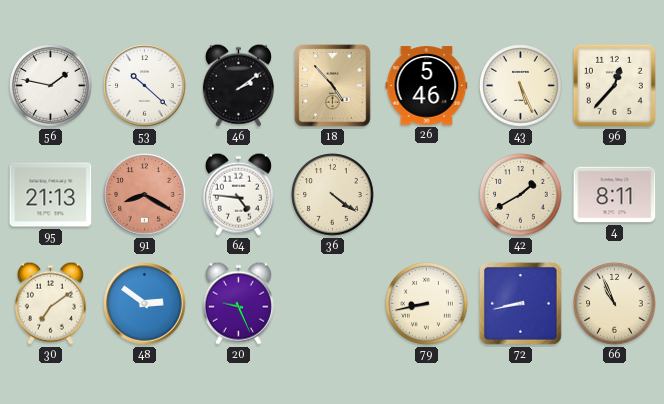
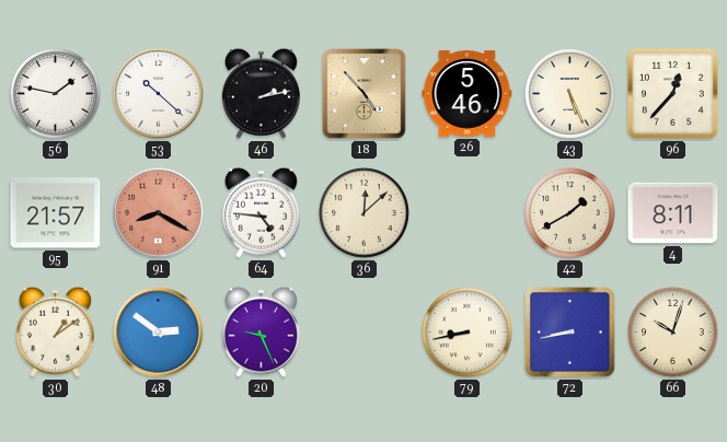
46: 2:09 -> 2:13
95: 21:13 -> 21:57
36: 4:21 -> 12:08
30: 7:09 -> 1:09
66: 10:56 -> 10:03
